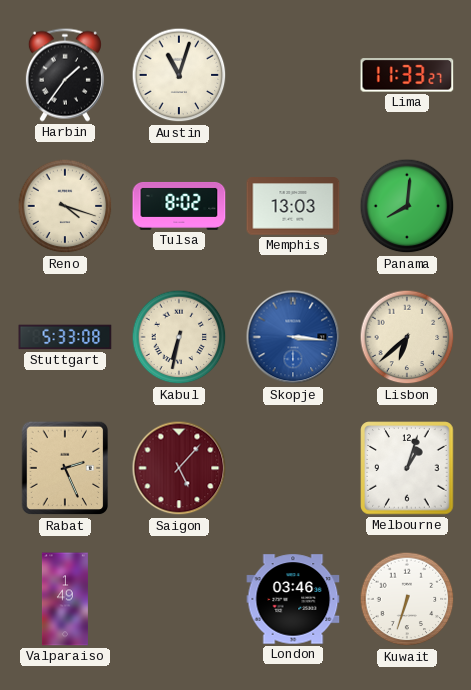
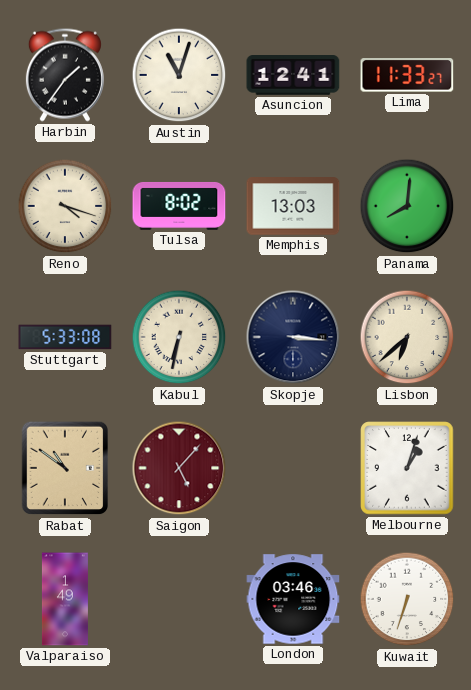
Asuncion: none -> 12:41
Skopje dial: blue -> navy
Rabat: 2:26 -> 10:51
